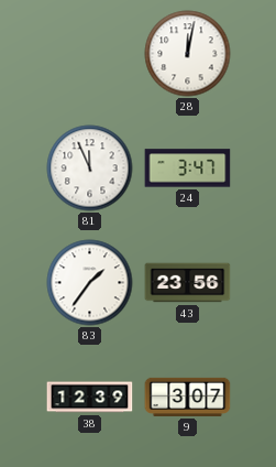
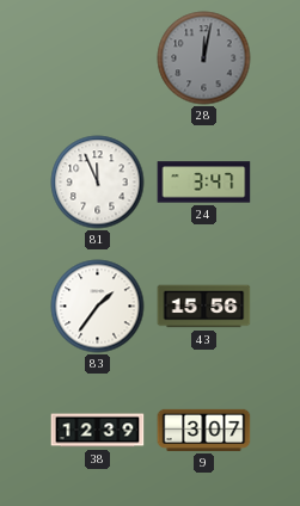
28 dial: white -> grey
43: 23:56 -> 15:56
